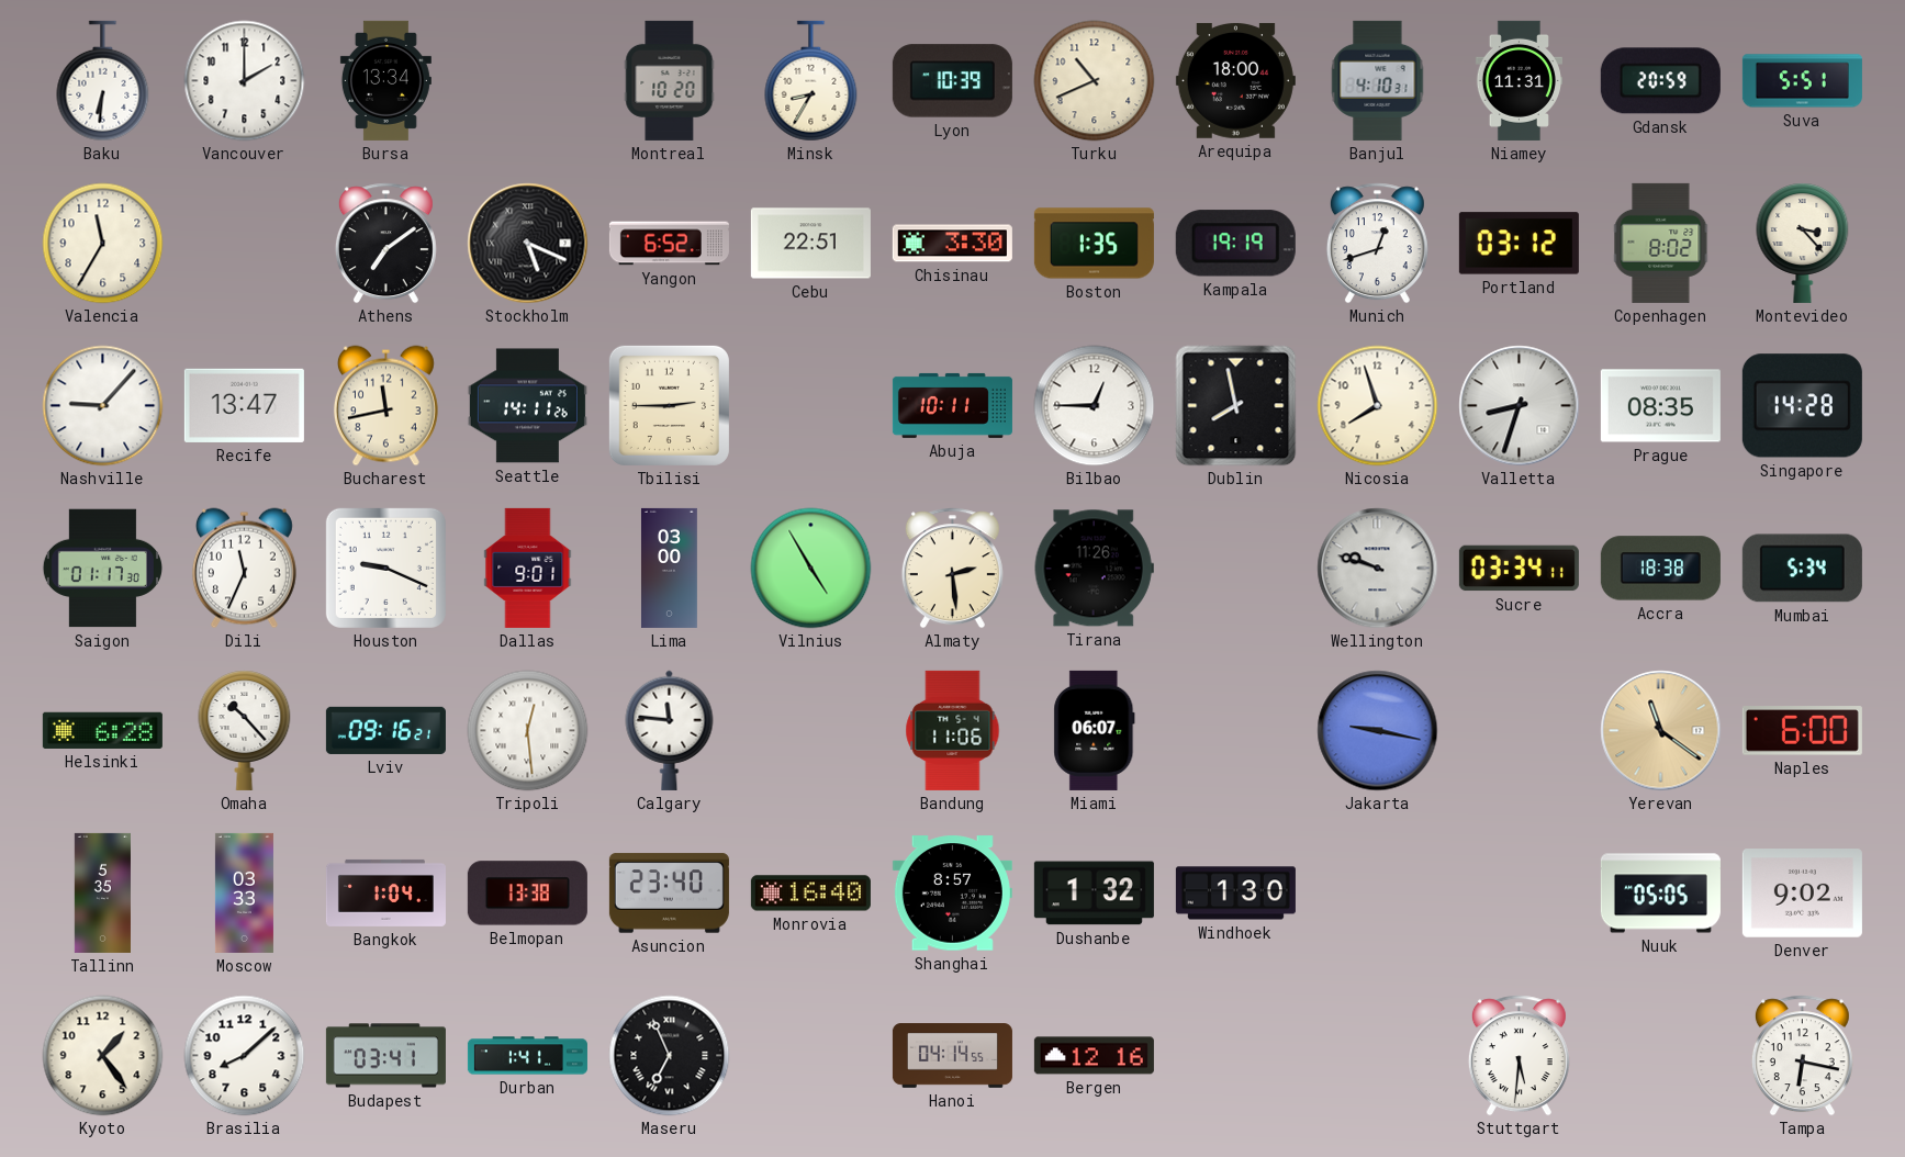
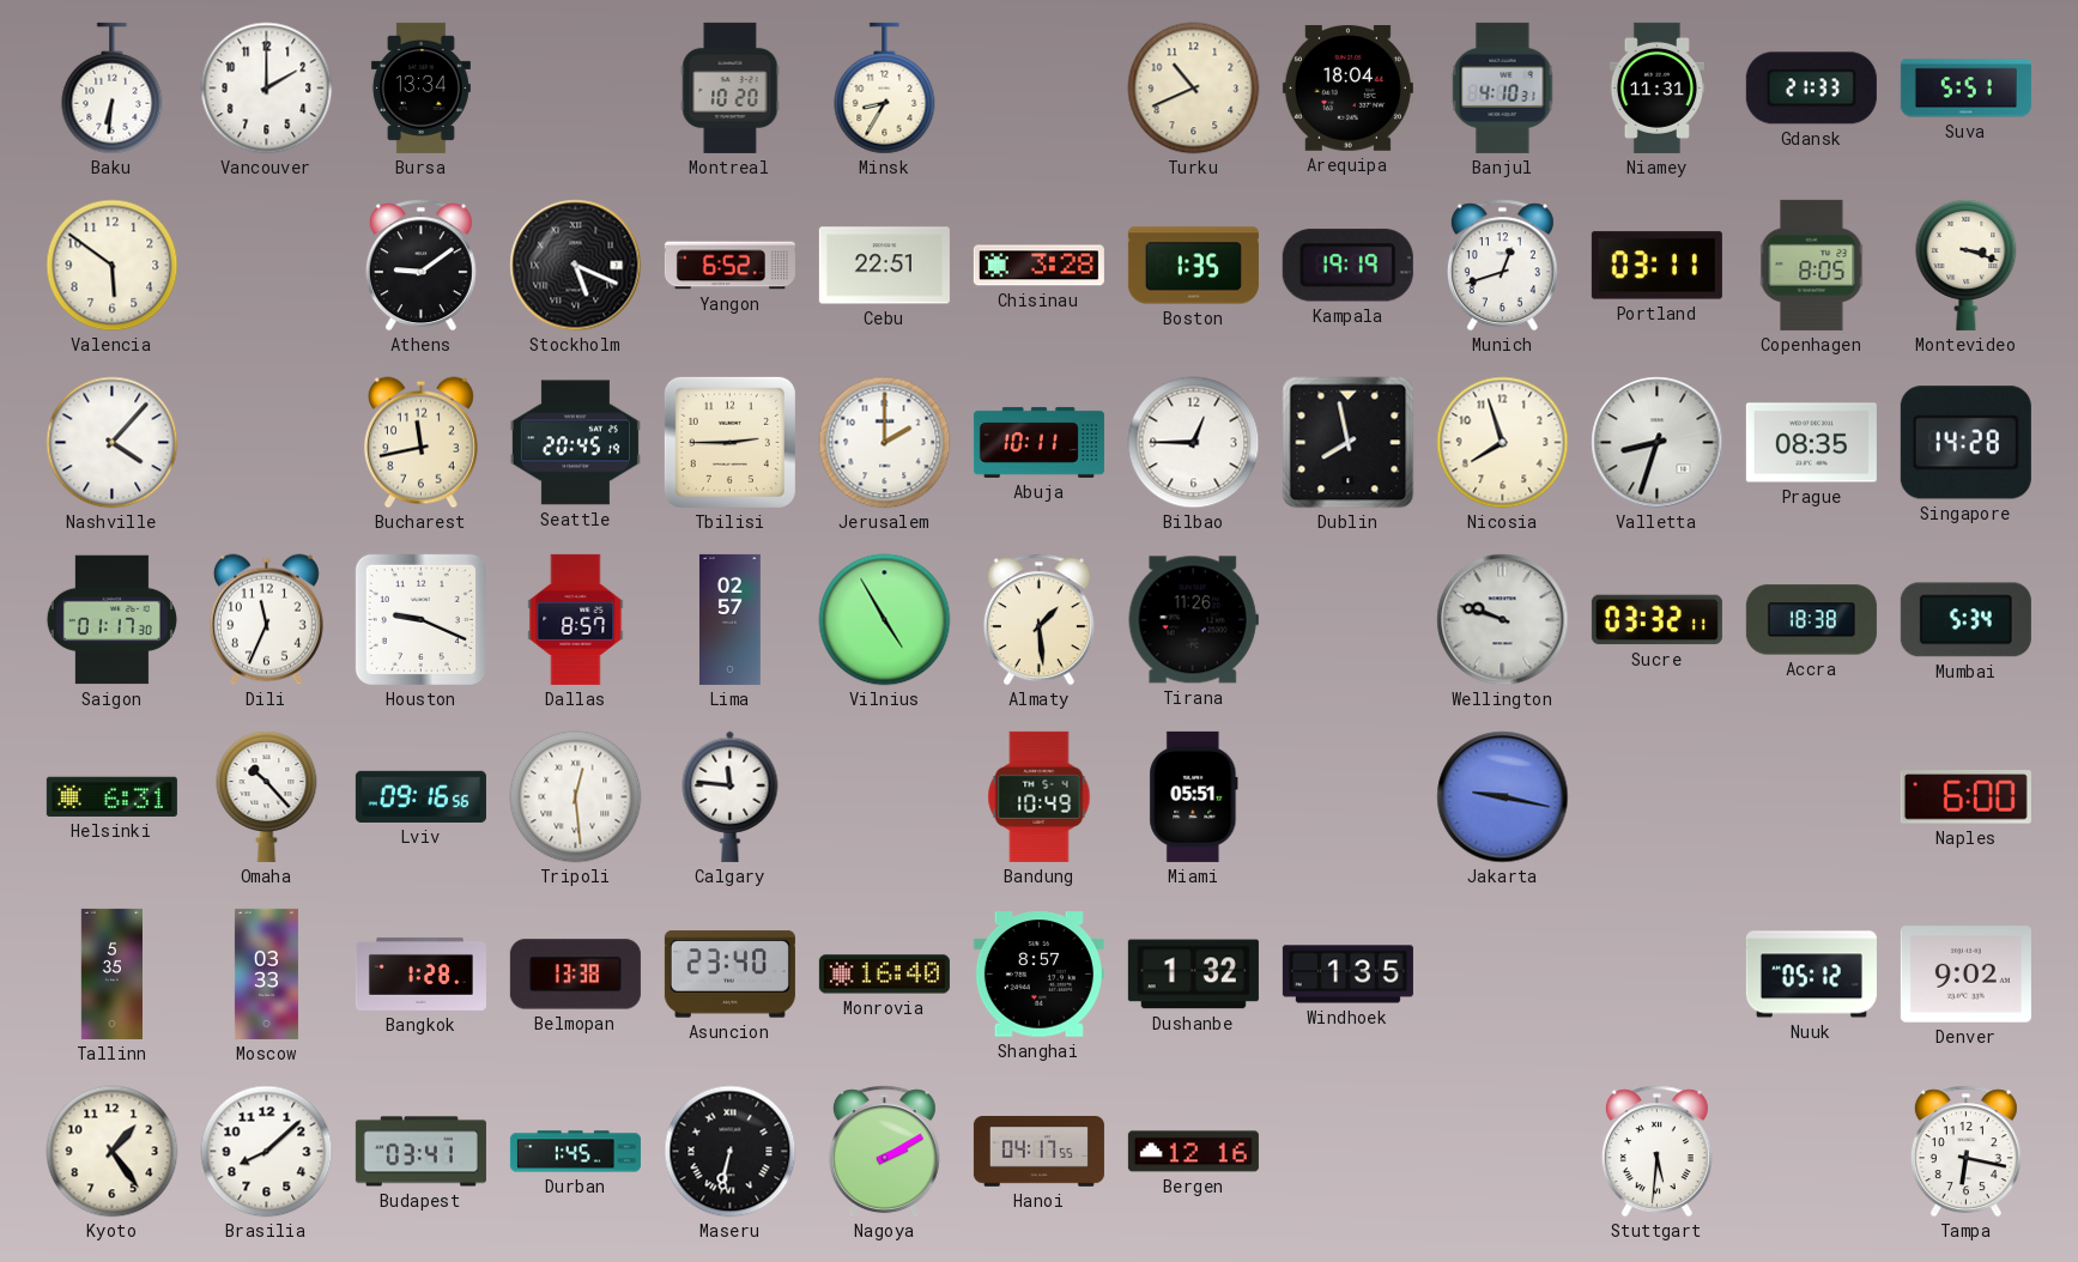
Lyon: 10:39 -> none
Arequipa: 18:00 -> 18:04
Gdansk: 20:59 -> 21:33
Valencia: 11:35 -> 5:51
Athens: 7:09 -> 9:09
Chisinau: 3:30 -> 3:28
Portland: 03:12 -> 03:11
Copenhagen: 8:02 -> 8:05
Montevideo: 3:23 -> 3:18
Nashville: 9:07 -> 4:07
Recife: 13:47 -> none
Seattle: 14:11 -> 20:45
Jerusalem: none -> 2:00
Dallas: 9:01 -> 8:57
Lima: 03:00 -> 02:57
Almaty: 2:29 -> 1:29
Sucre: 03:34 -> 03:32
Helsinki: 6:28 -> 6:31
Lviv: 09:16:21 -> 09:16:56
Bandung: 11:06 -> 10:49
Miami: 06:07 -> 05:51
Yerevan: 11:21 -> none
Bangkok: 1:04 -> 1:28
Windhoek: 1:30 -> 1:35
Nuuk: 05:05 -> 05:12
Durban: 1:41 -> 1:45
Maseru: 6:56 -> 6:32
Nagoya: none -> 2:10
Hanoi: 04:14 -> 04:17
